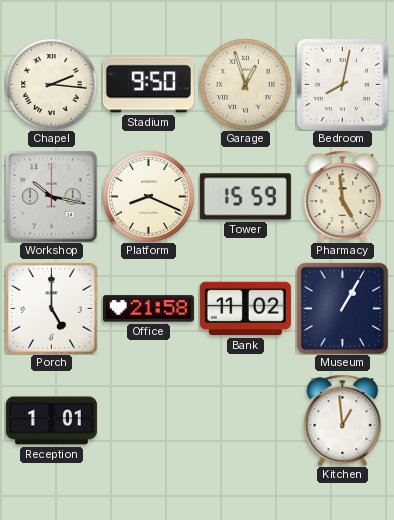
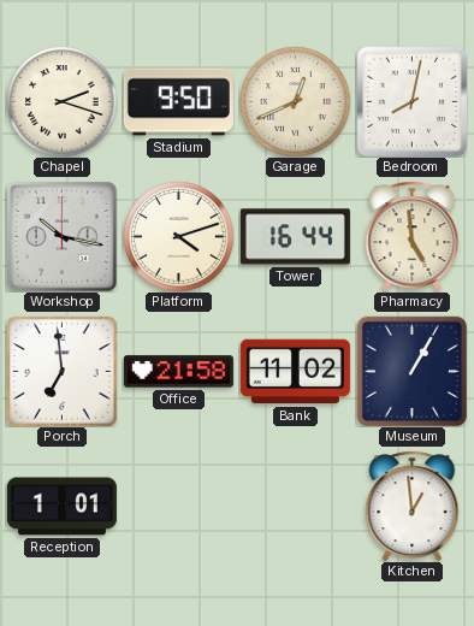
Chapel: 2:16 -> 2:18
Garage: 12:57 -> 12:41
Platform: 8:19 -> 4:12
Tower: 15:59 -> 16:44
Porch: 5:00 -> 6:59
